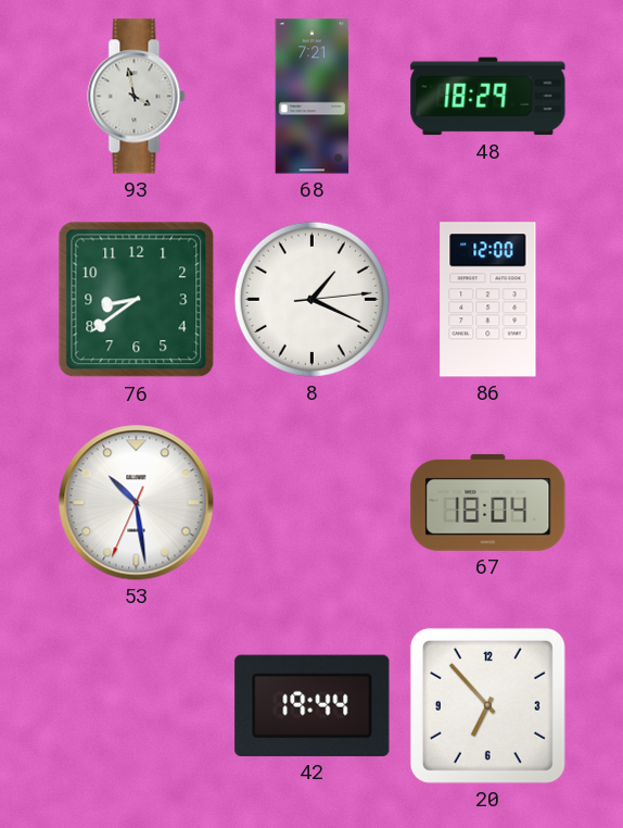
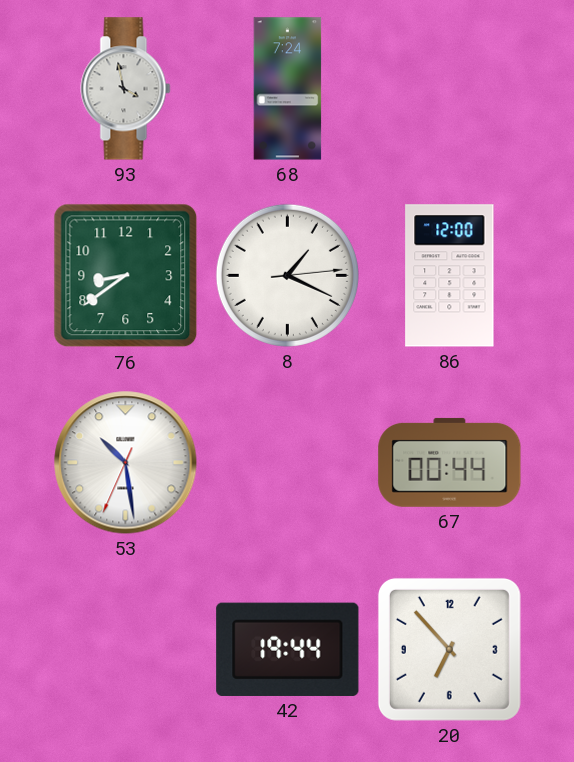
68: 7:21 -> 7:24
48: 18:29 -> none
67: 18:04 -> 00:44
